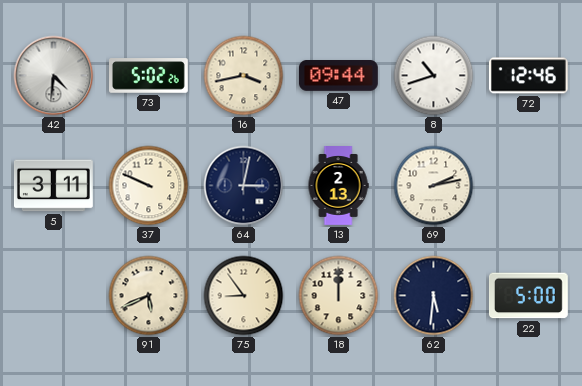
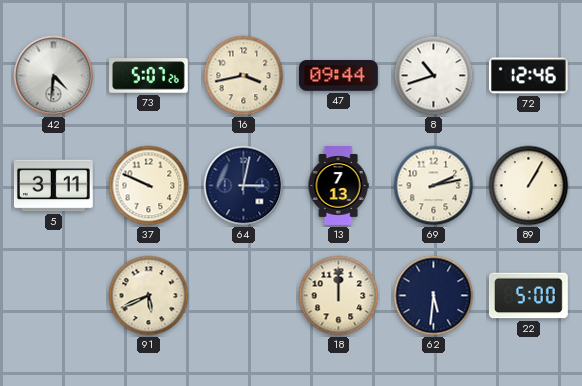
73: 5:02 -> 5:07
13: 2:13 -> 7:13
89: none -> 1:05
75: 8:54 -> none
